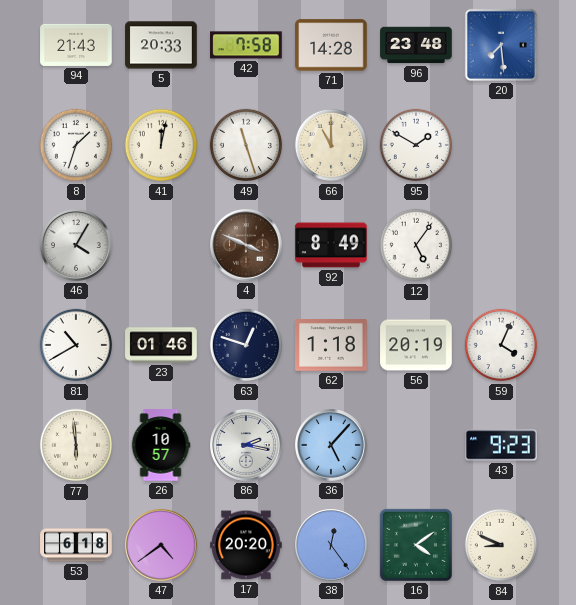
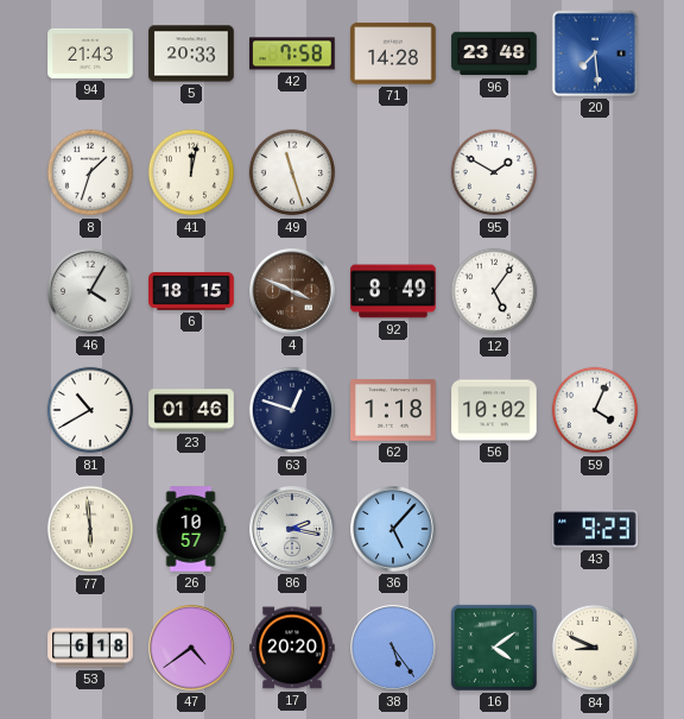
66: 11:00 -> none
6: none -> 18:15
56: 20:19 -> 10:02
38: 12:24 -> 5:24
